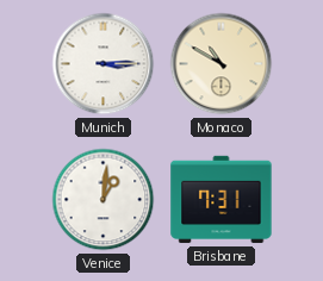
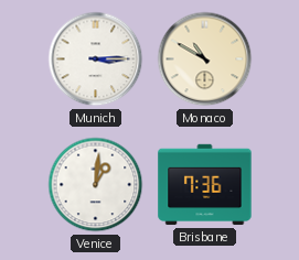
Brisbane: 7:31 -> 7:36
